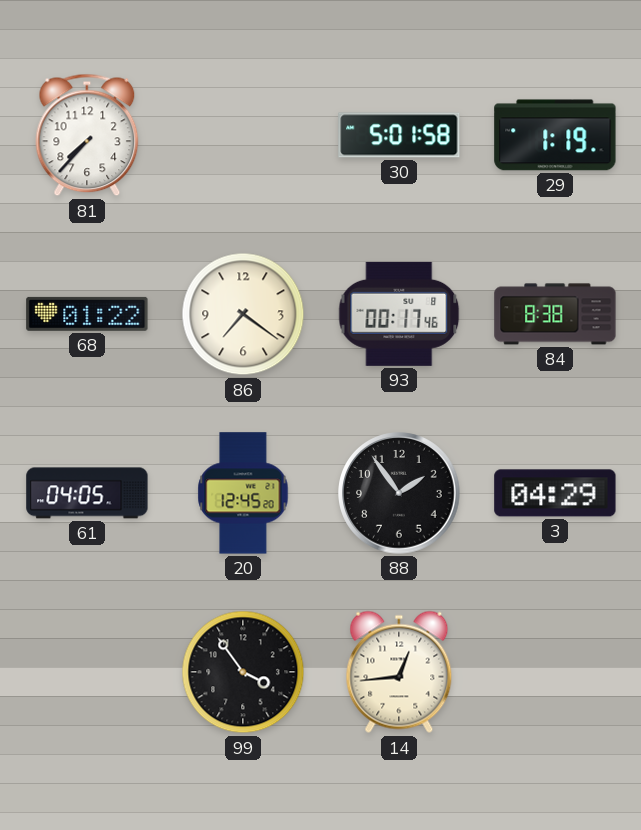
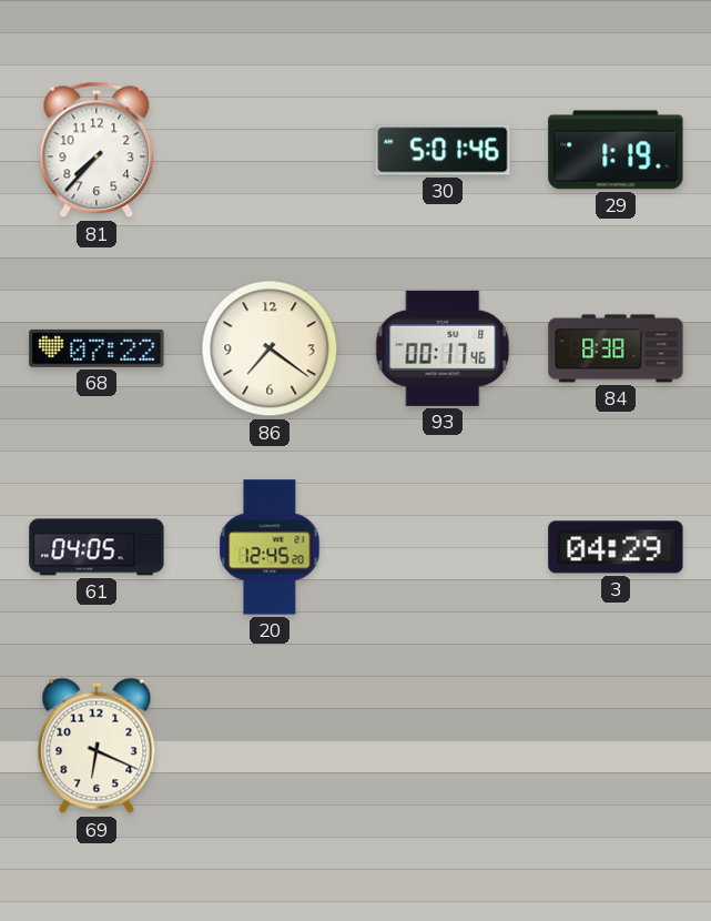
30: 5:01:58 -> 5:01:46
68: 01:22 -> 07:22
88: 1:54 -> none
69: none -> 6:19
99: 3:54 -> none
14: 12:44 -> none
